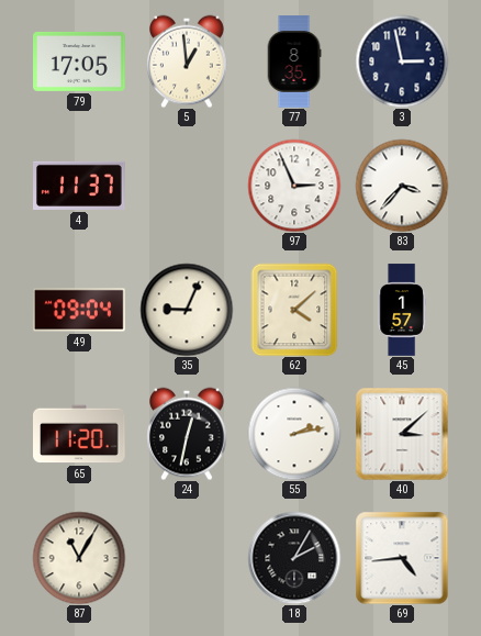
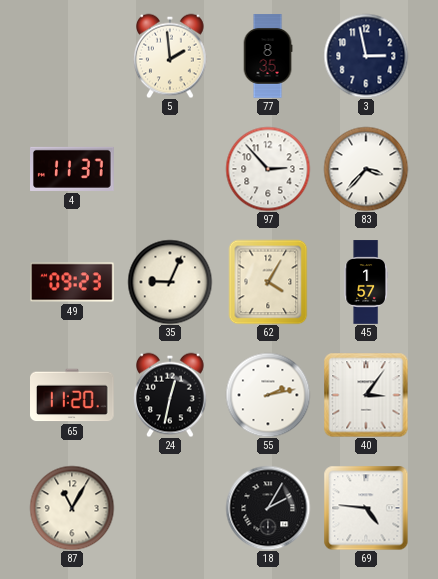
79: 17:05 -> none
5: 12:59 -> 1:59
97: 2:56 -> 2:53
49: 09:04 -> 09:23
62: 4:08 -> 4:05
40: 3:08 -> 3:06
69: 4:44 -> 4:46
